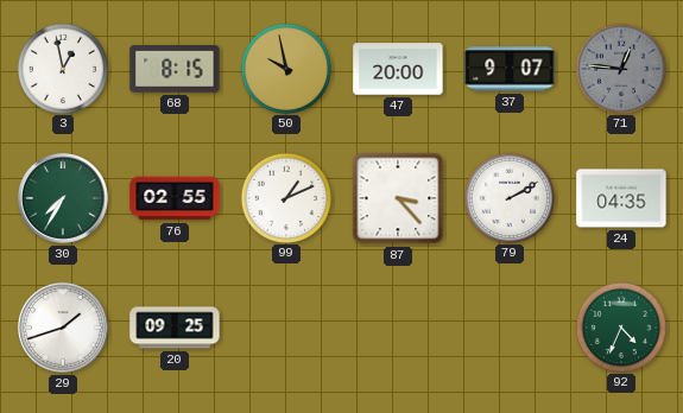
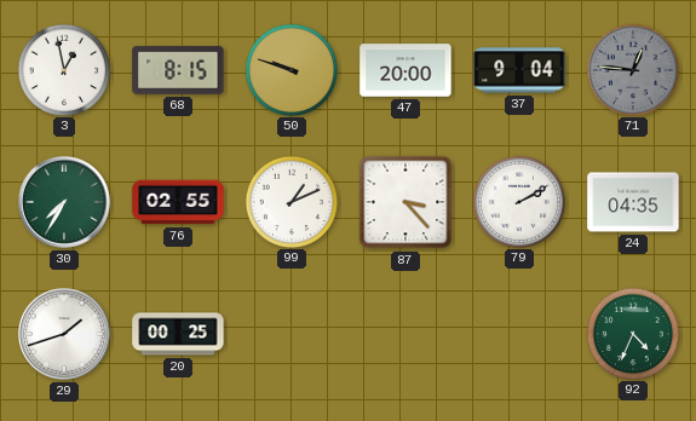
50: 9:58 -> 9:48
37: 9:07 -> 9:04
20: 09:25 -> 00:25
